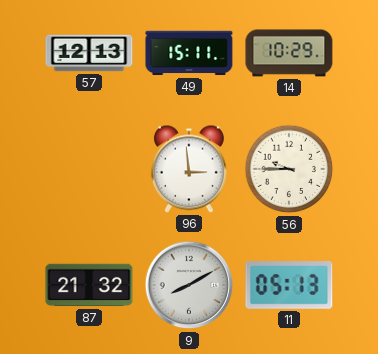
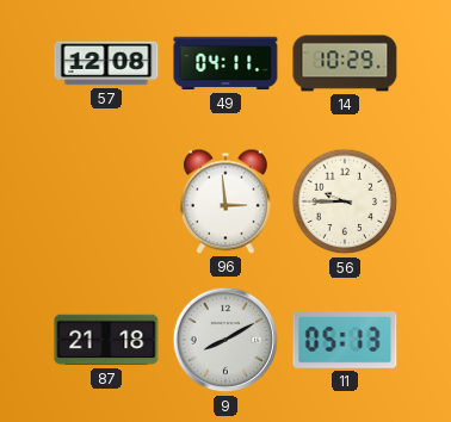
57: 12:13 -> 12:08
49: 15:11 -> 04:11
87: 21:32 -> 21:18
